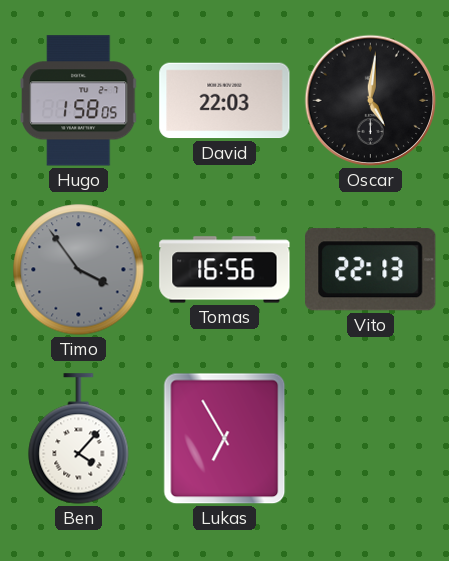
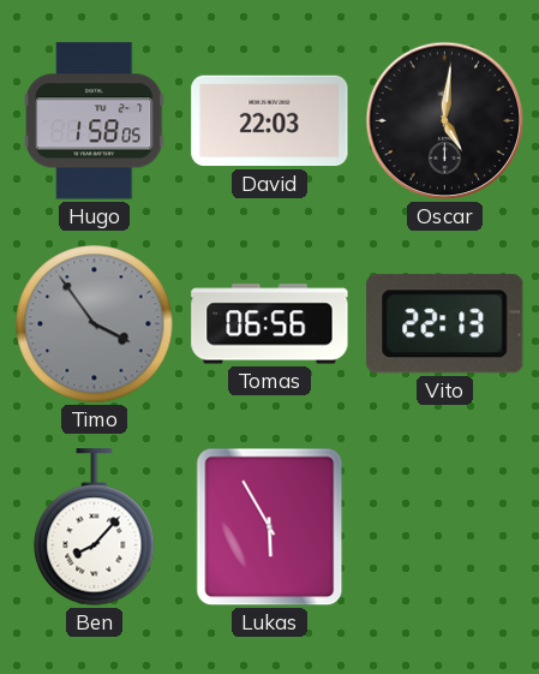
Tomas: 16:56 -> 06:56
Ben: 4:07 -> 8:07
Lukas: 6:55 -> 5:55
